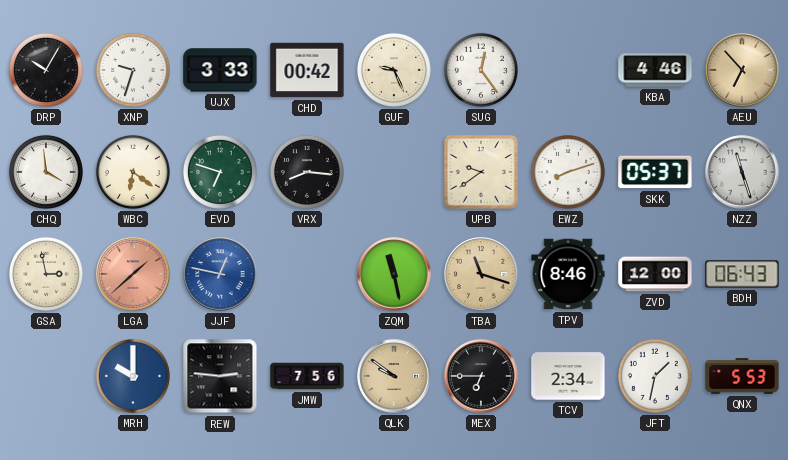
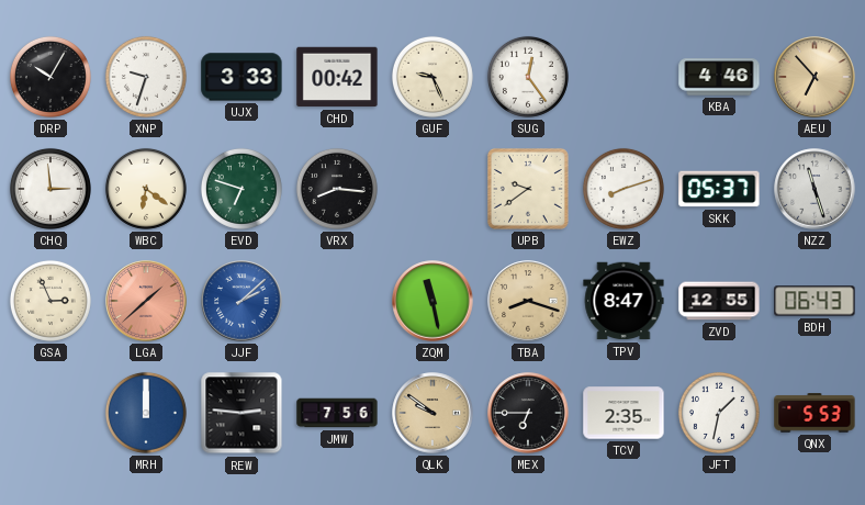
CHQ: 3:59 -> 2:59
GSA: 2:58 -> 2:56
JJF: 12:47 -> 2:08
TBA: 11:18 -> 8:18
TPV: 8:46 -> 8:47
ZVD: 12:00 -> 12:55
MRH: 10:00 -> 12:00
TCV: 2:34 -> 2:35
